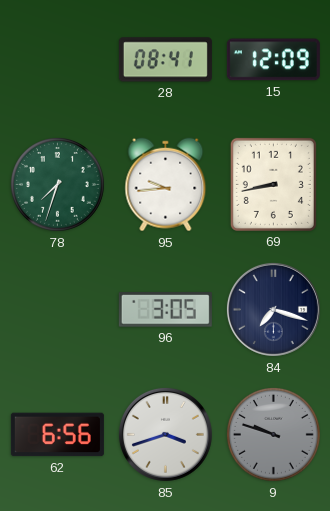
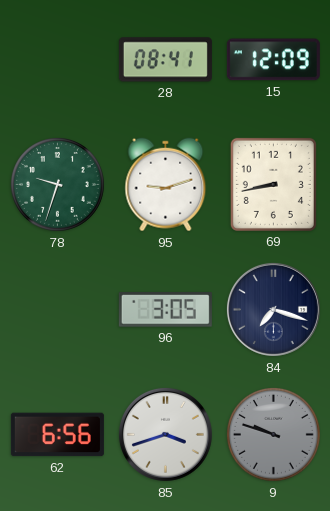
78: 7:33 -> 9:33
95: 9:44 -> 9:12
